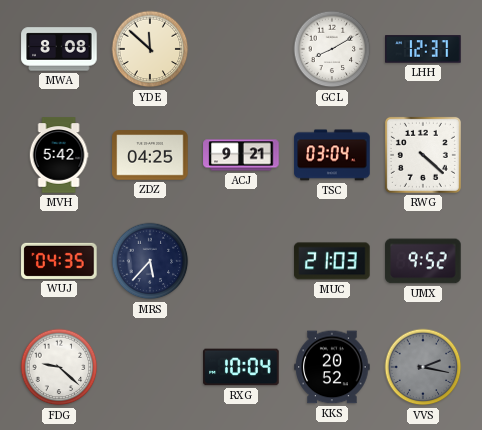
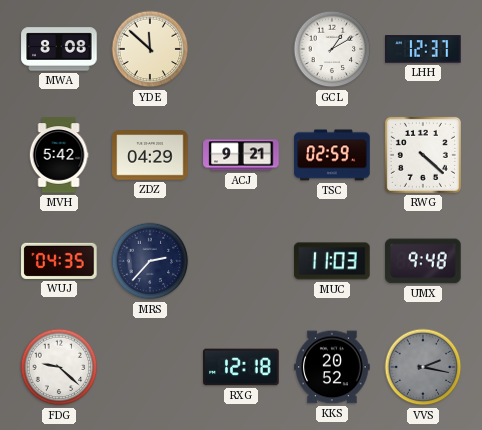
GCL: 8:10 -> 1:10
ZDZ: 04:25 -> 04:29
TSC: 03:04 -> 02:59
MRS: 5:37 -> 2:37
MUC: 21:03 -> 11:03
UMX: 9:52 -> 9:48
RXG: 10:04 -> 12:18
